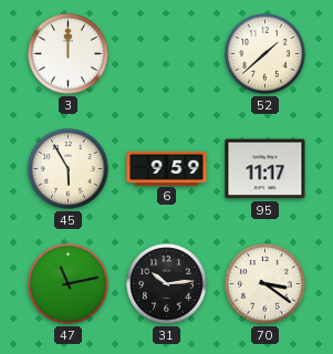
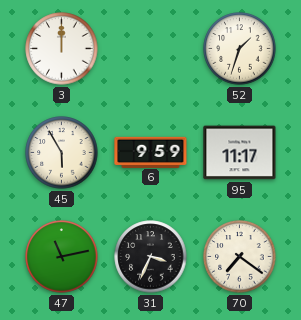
52: 1:38 -> 1:33
31: 10:14 -> 3:34
70: 3:21 -> 7:21
